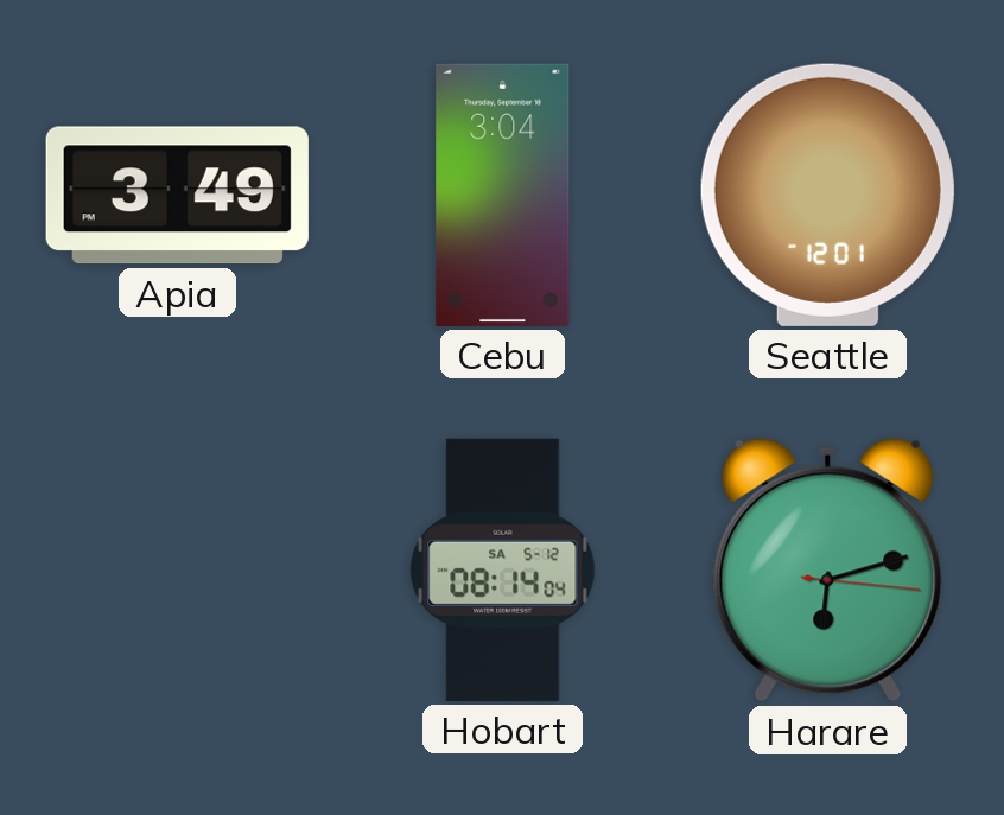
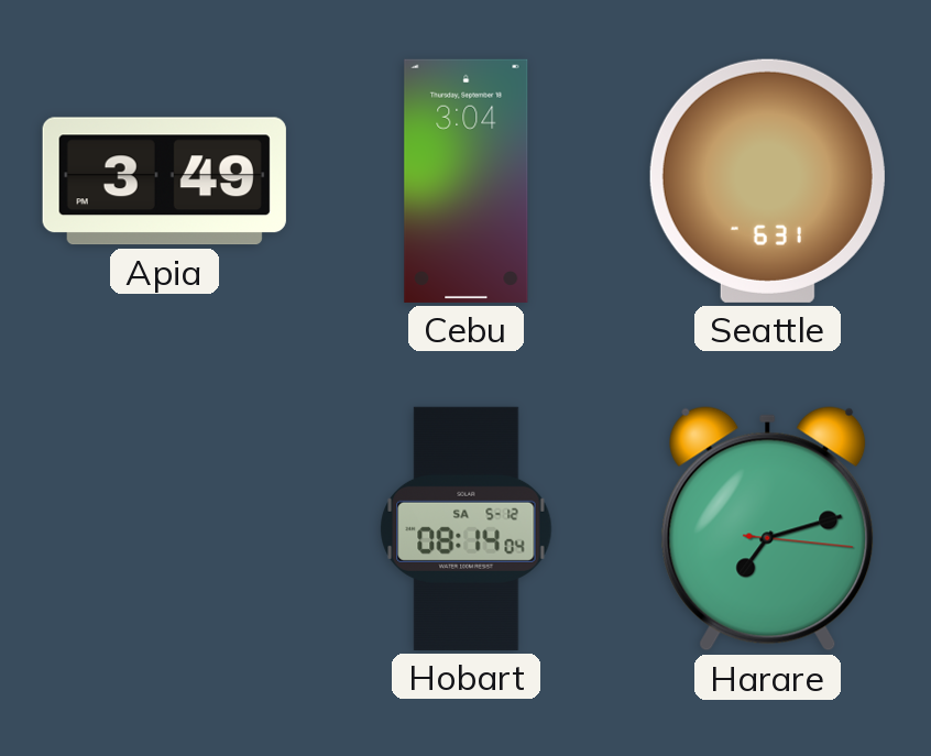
Seattle: 12:01 -> 6:31
Harare: 6:12 -> 7:12
